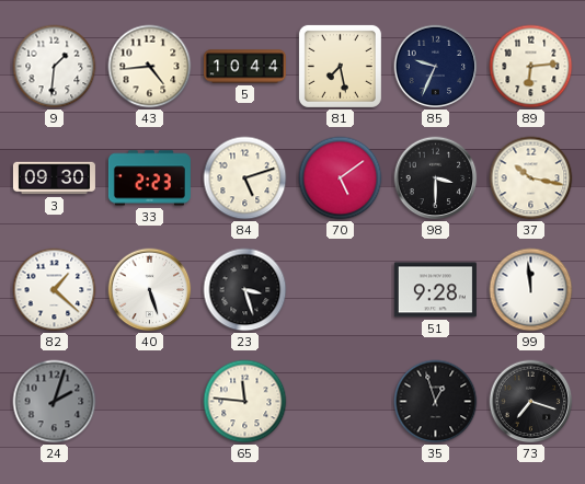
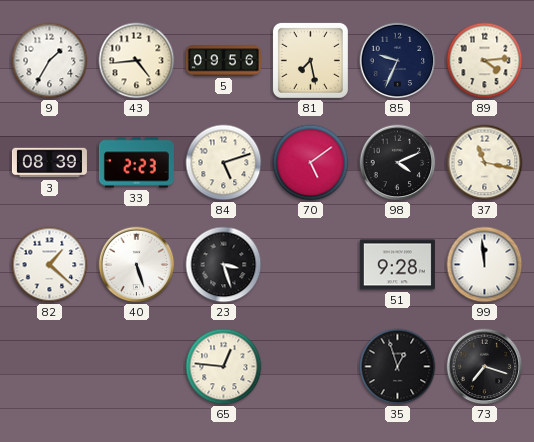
9: 1:31 -> 1:35
5: 10:44 -> 09:56
89: 6:14 -> 4:14
3: 09:30 -> 08:39
98: 3:30 -> 4:11
37: 10:17 -> 11:17
24: 2:03 -> none
65: 11:46 -> 12:46
